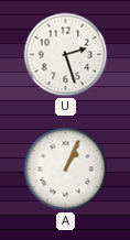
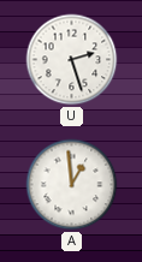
A: 1:04 -> 12:59
